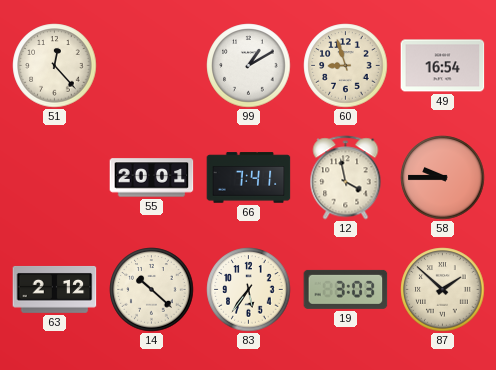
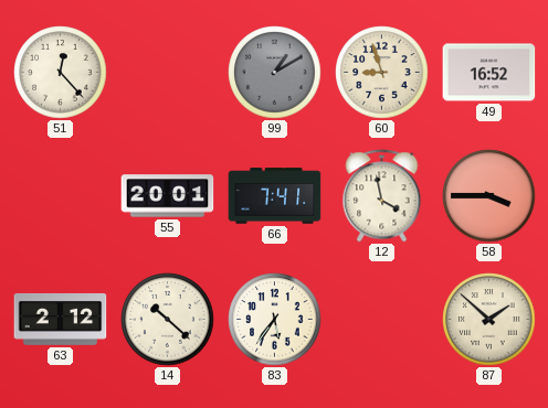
99 dial: white -> grey
49: 16:54 -> 16:52
58: 9:45 -> 3:45
19: 3:03 -> none
